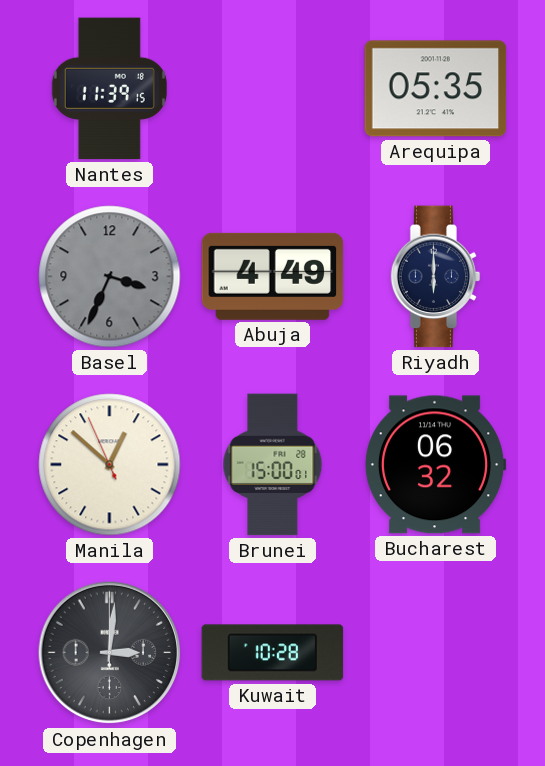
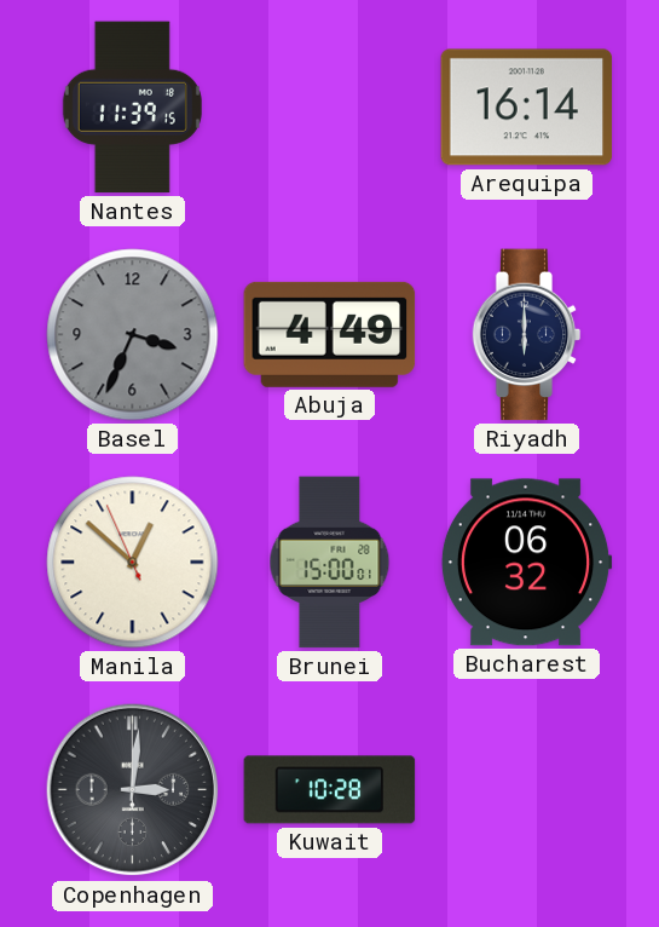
Arequipa: 05:35 -> 16:14
